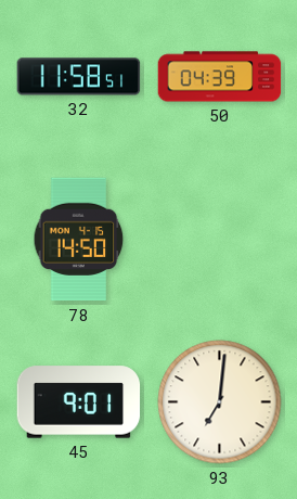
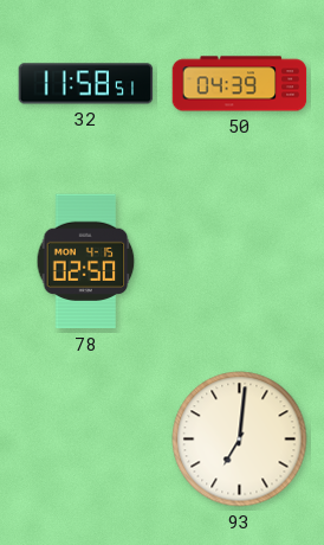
78: 14:50 -> 02:50
45: 9:01 -> none
